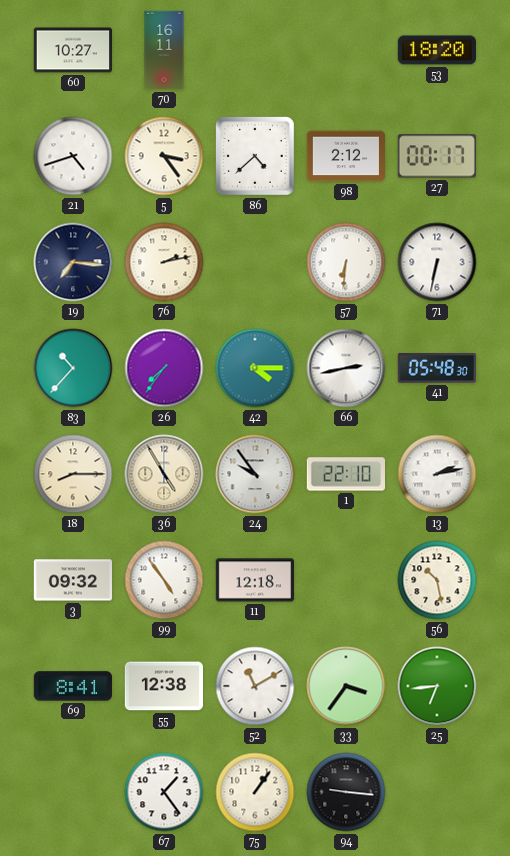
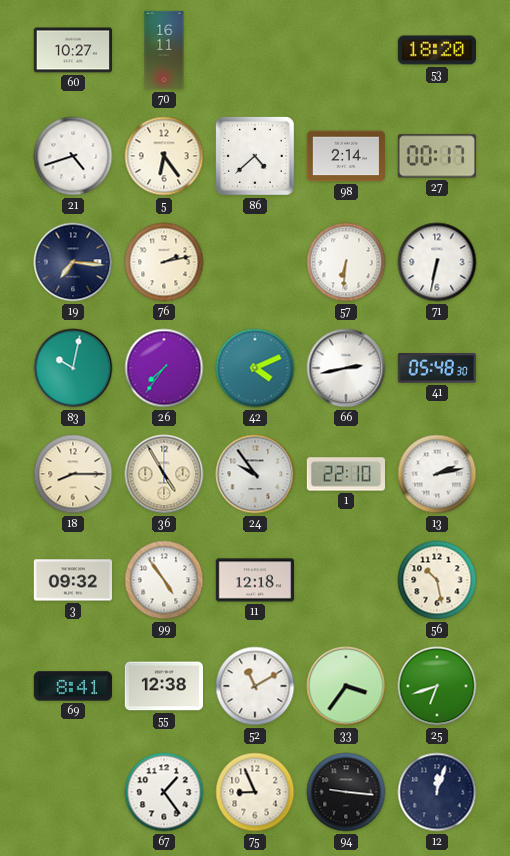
5: 3:24 -> 6:24
98: 2:12 -> 2:14
83: 10:37 -> 10:02
42: 4:15 -> 4:11
25: 6:44 -> 6:42
75: 1:06 -> 8:56
12: none -> 12:03
